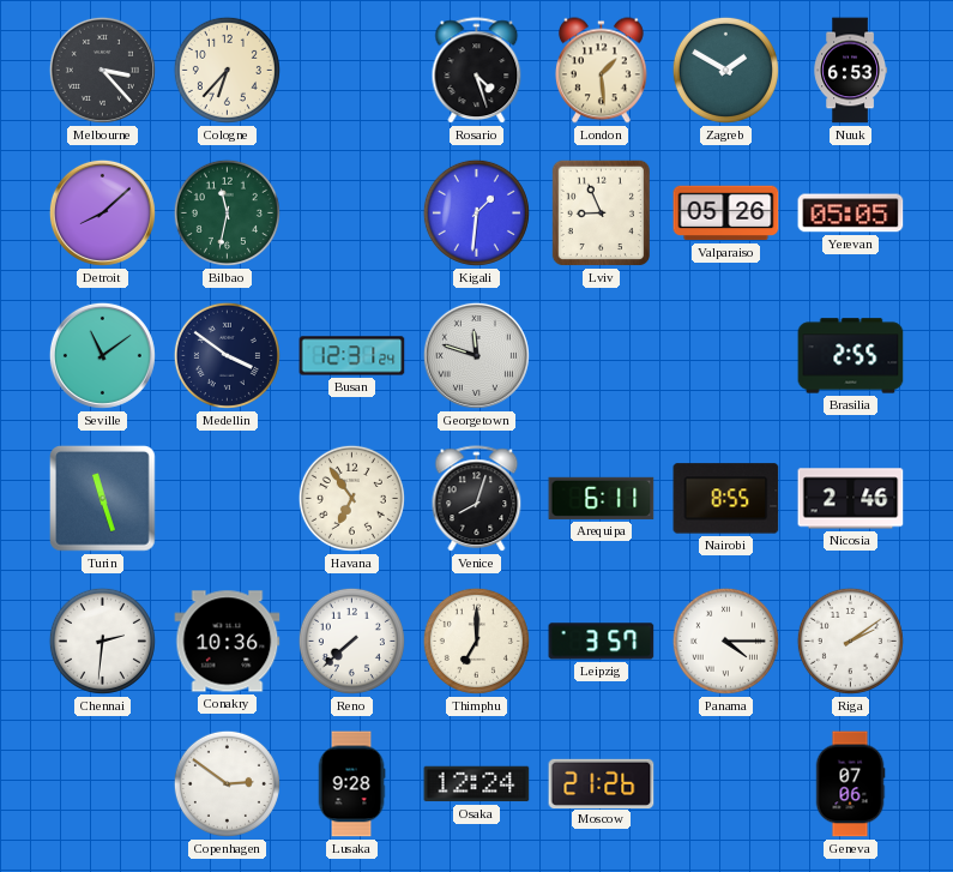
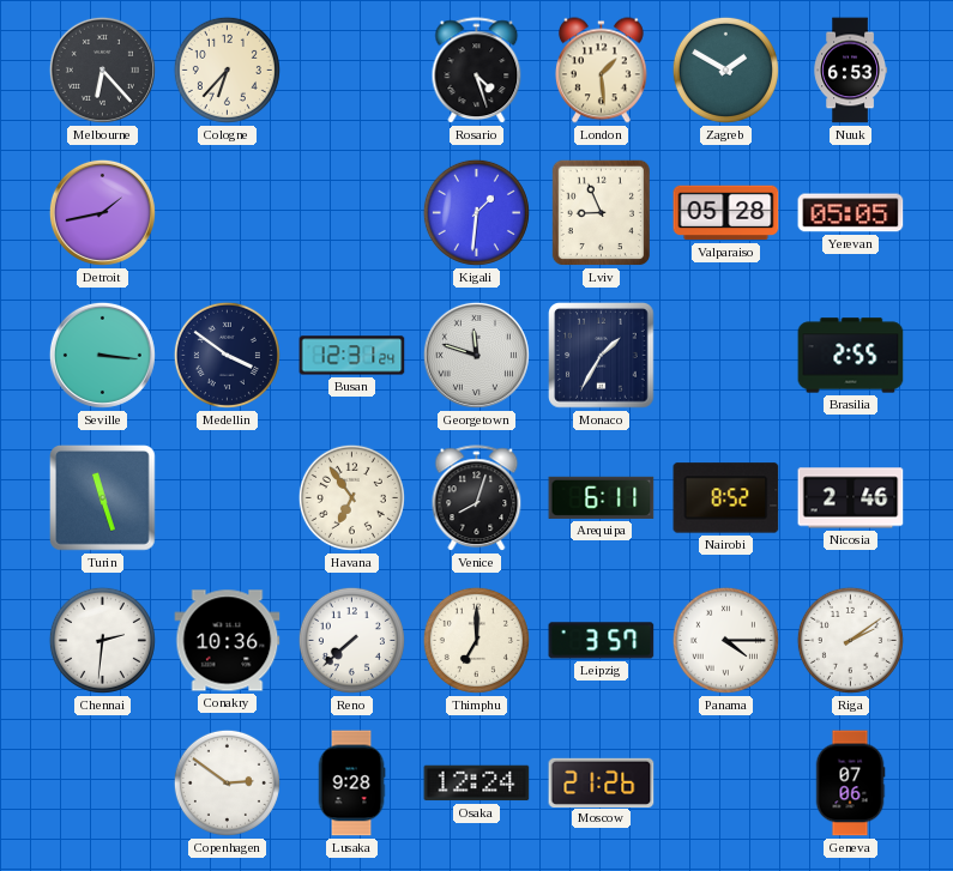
Melbourne: 3:23 -> 6:23
Detroit: 8:08 -> 1:43
Bilbao: 11:32 -> none
Valparaiso: 05:26 -> 05:28
Seville: 11:09 -> 3:16
Monaco: none -> 1:35
Nairobi: 8:55 -> 8:52
